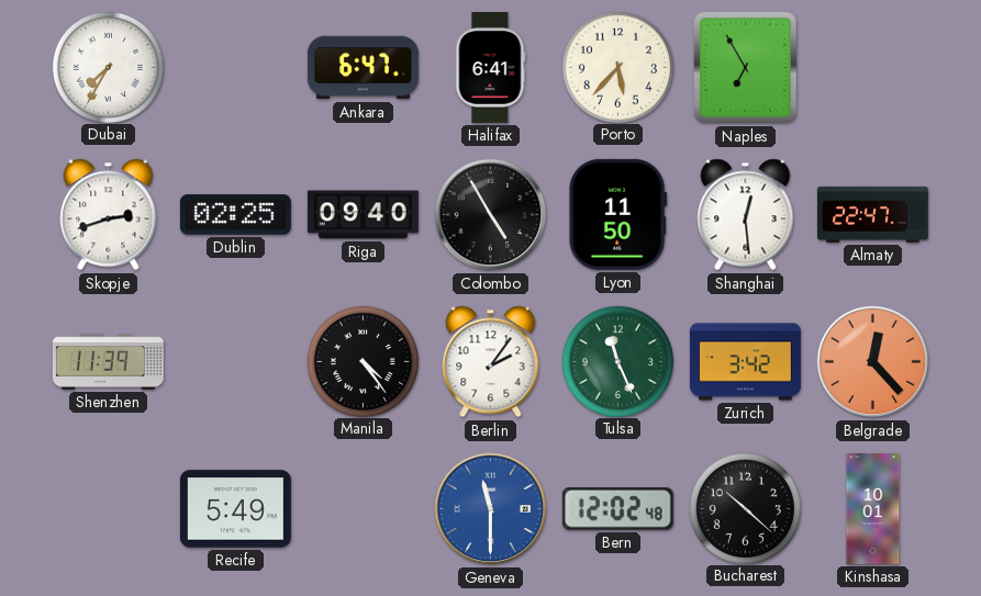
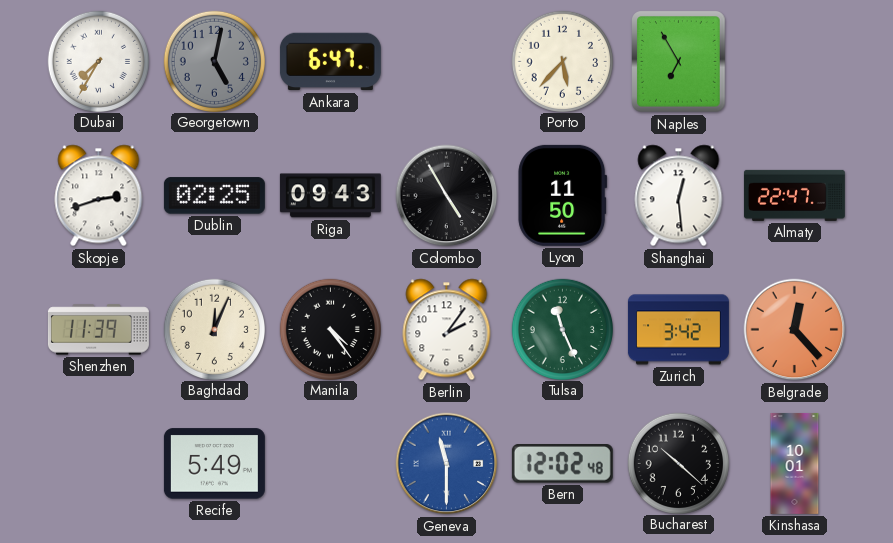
Georgetown: none -> 5:02
Halifax: 6:41 -> none
Riga: 09:40 -> 09:43
Baghdad: none -> 12:04
